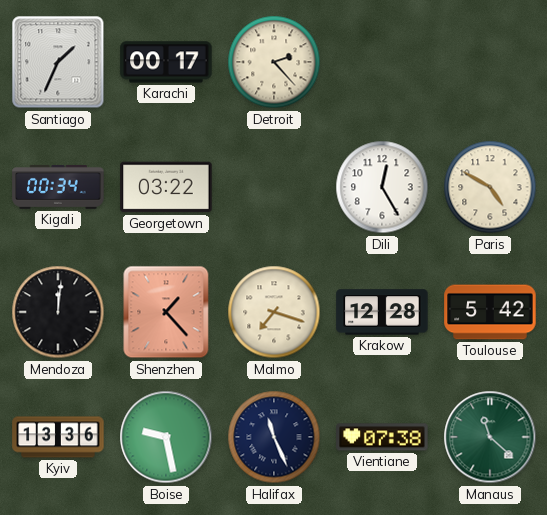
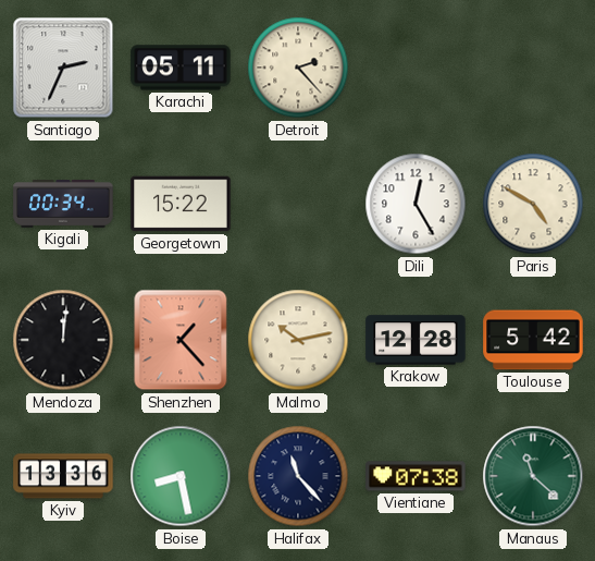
Santiago: 1:34 -> 2:34
Karachi: 00:17 -> 05:11
Georgetown: 03:22 -> 15:22
Malmo: 7:18 -> 10:13
Boise: 9:28 -> 8:28
Halifax: 11:26 -> 11:23
